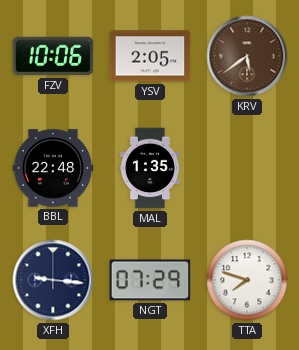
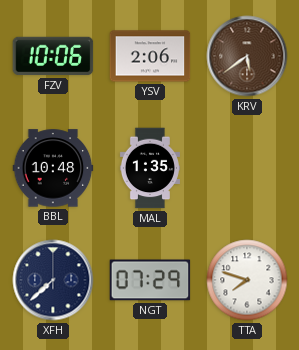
YSV: 2:05 -> 2:06
BBL: 22:48 -> 10:48
XFH: 9:16 -> 7:38
